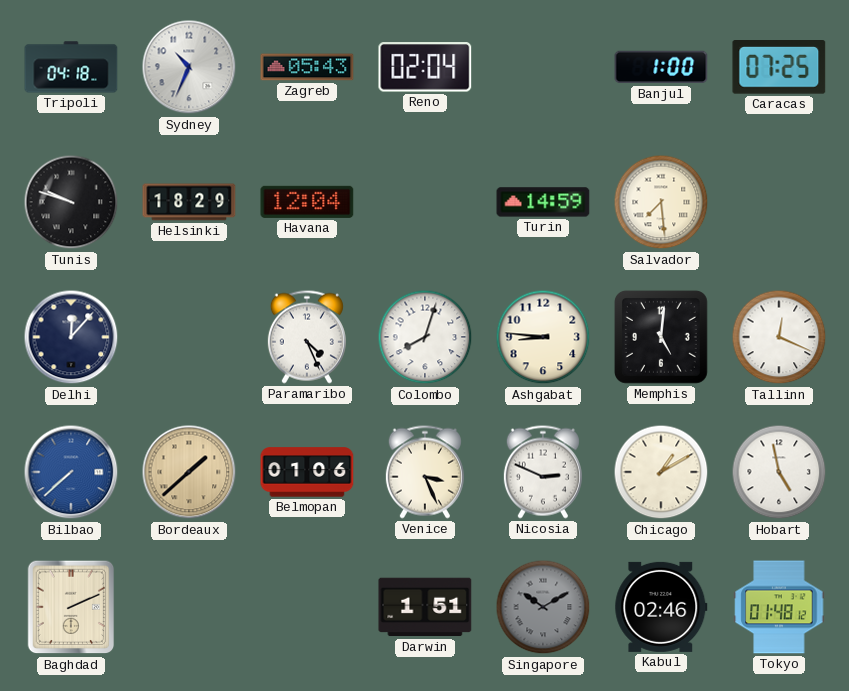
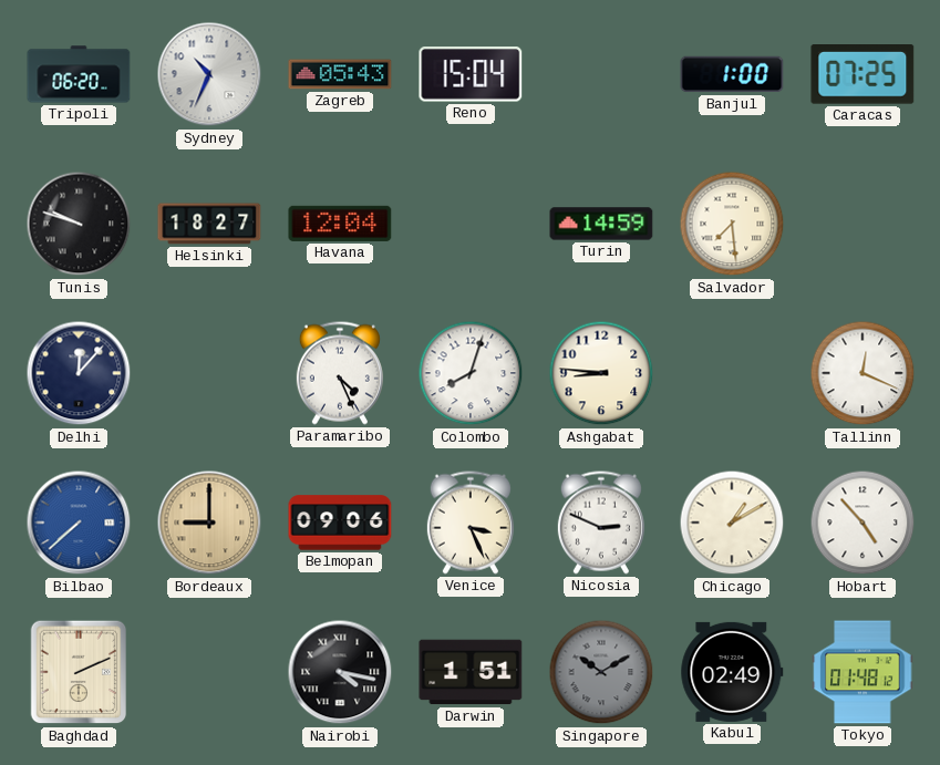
Tripoli: 04:18 -> 06:20
Reno: 02:04 -> 15:04
Helsinki: 18:29 -> 18:27
Memphis: 5:01 -> none
Bordeaux: 1:38 -> 9:00
Belmopan: 01:06 -> 09:06
Hobart: 4:58 -> 4:53
Nairobi: none -> 4:17
Kabul: 02:46 -> 02:49
